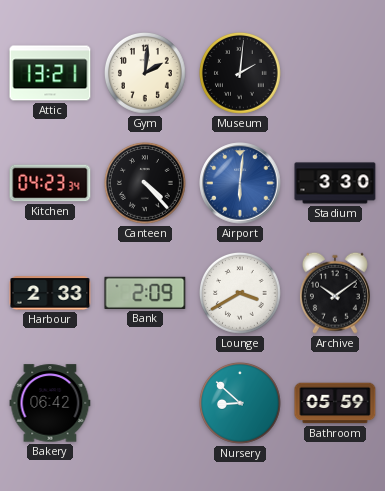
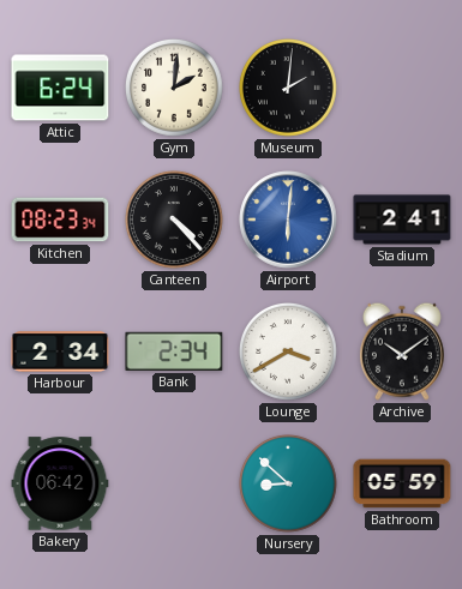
Attic: 13:21 -> 6:24
Kitchen: 04:23 -> 08:23
Stadium: 3:30 -> 2:41
Harbour: 2:33 -> 2:34
Bank: 2:09 -> 2:34
